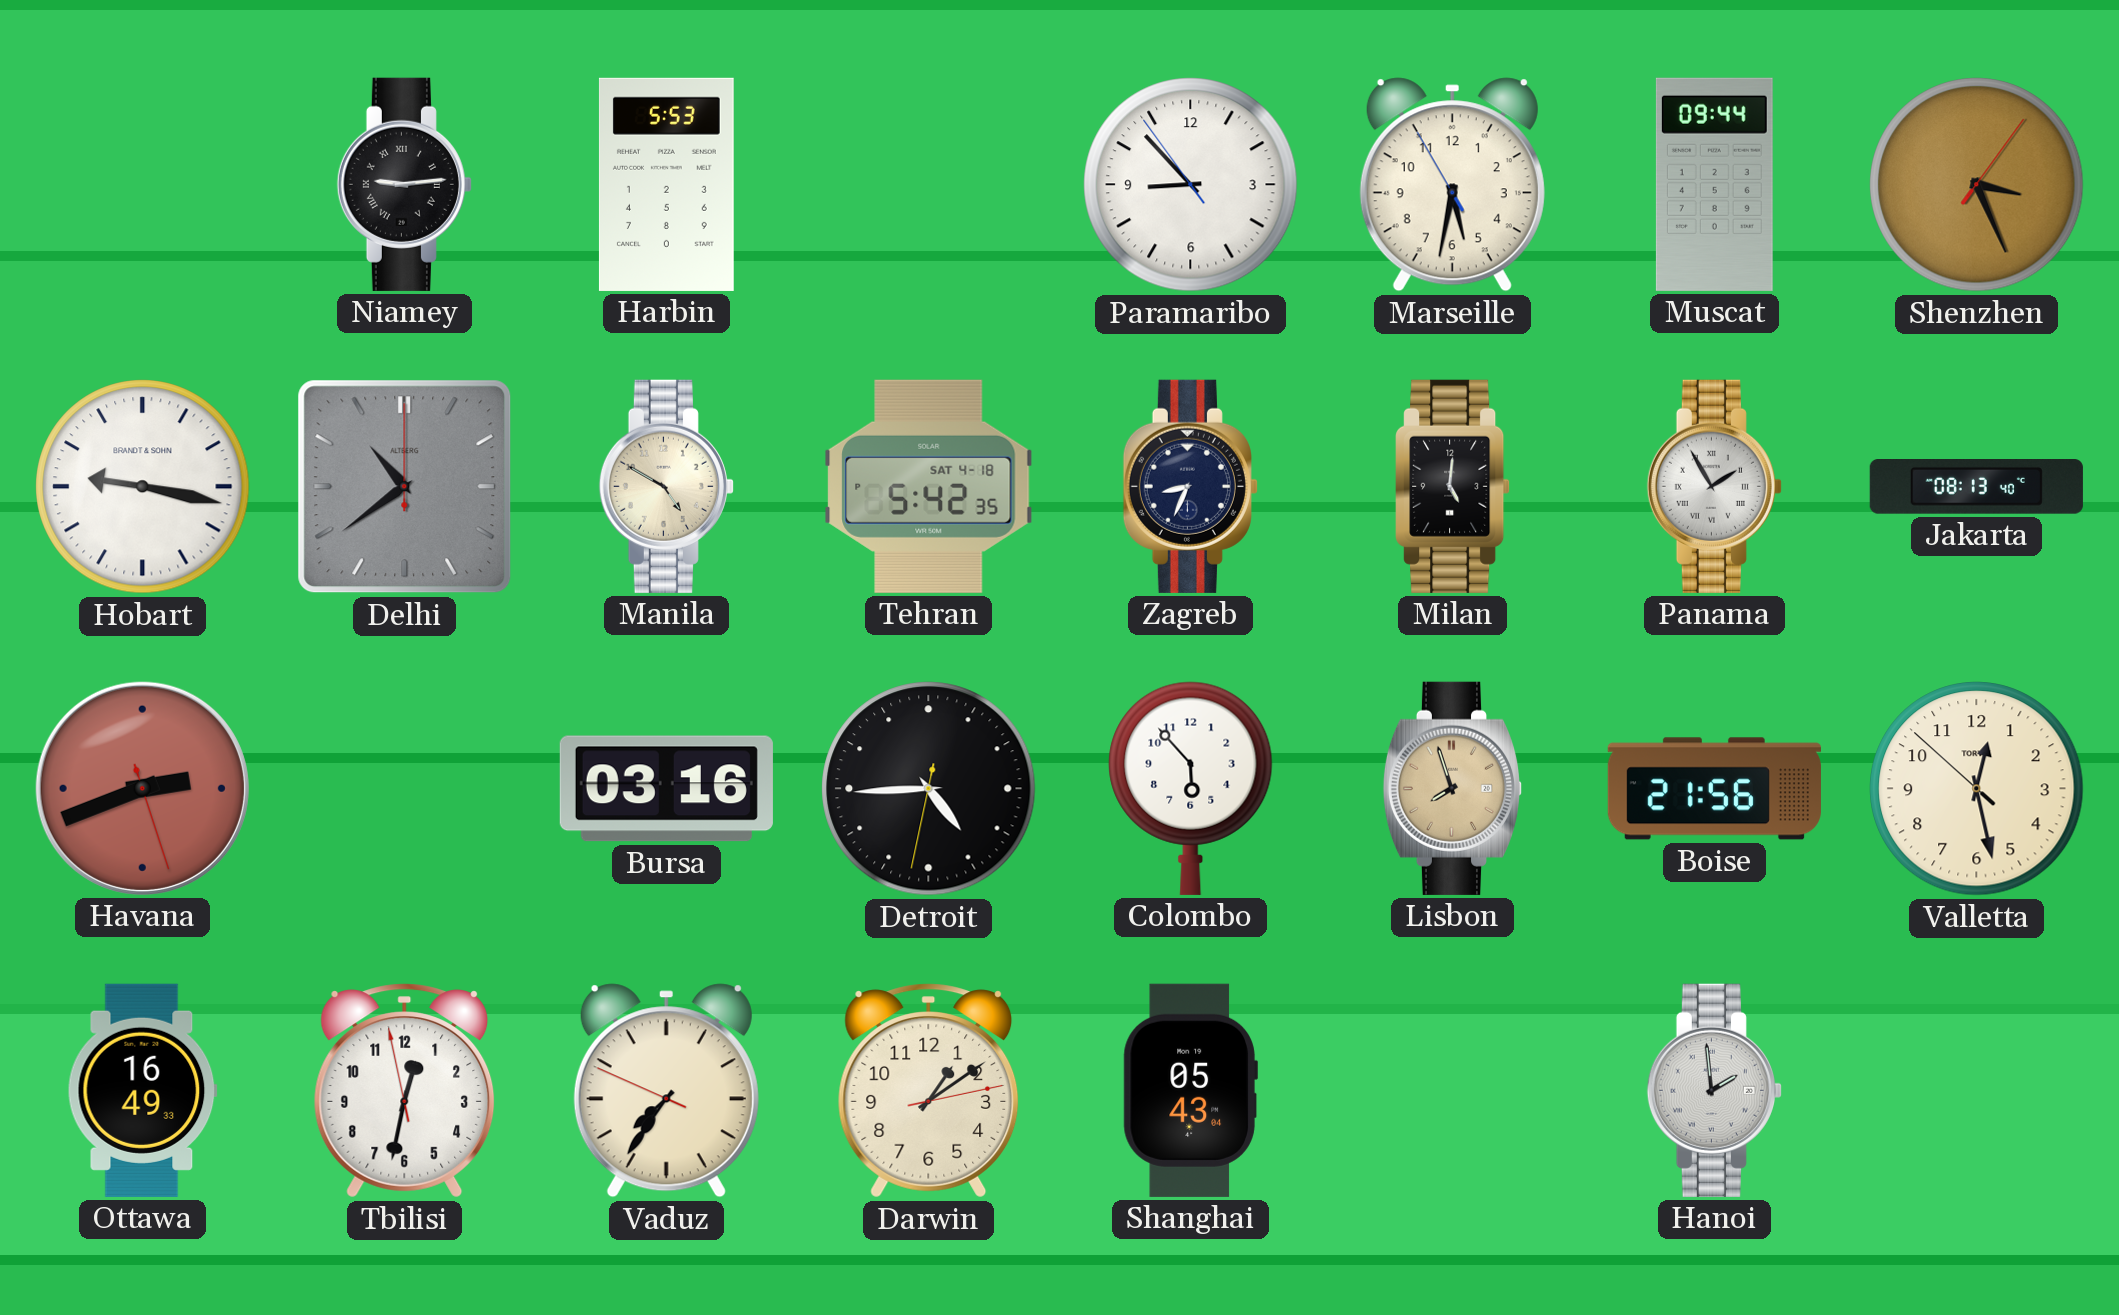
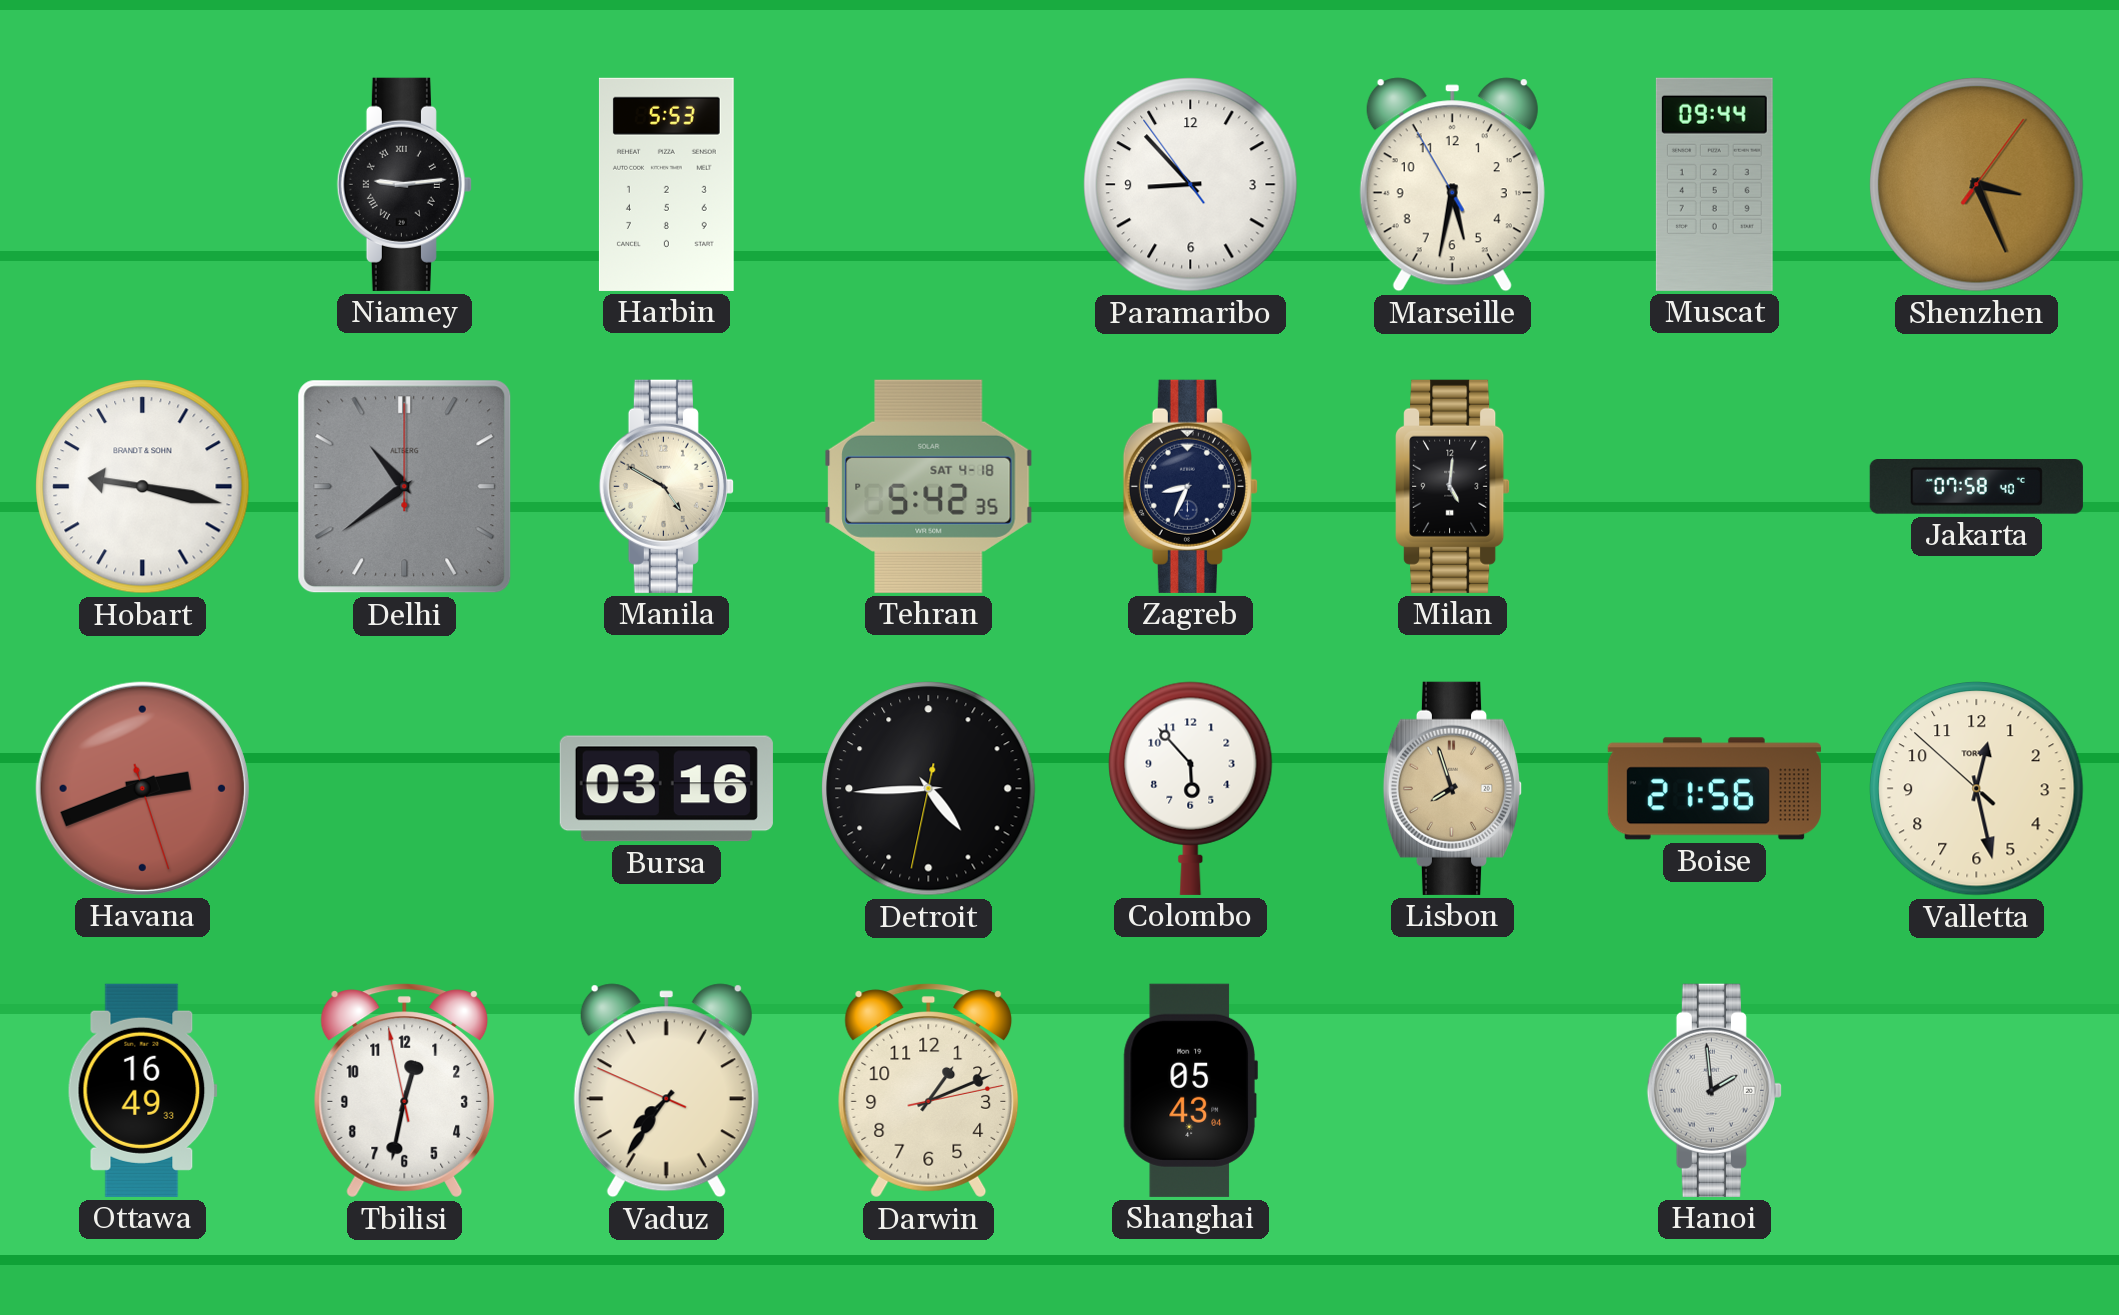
Panama: 1:55 -> none
Jakarta: 08:13 -> 07:58
Darwin: 1:09 -> 1:11
